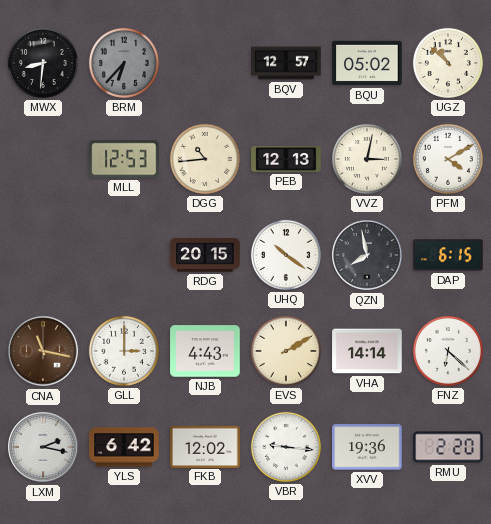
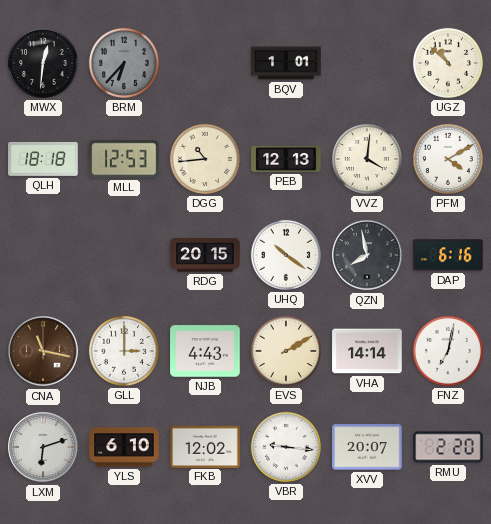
MWX: 8:31 -> 12:31
BQV: 12:57 -> 1:01
BQU: 05:02 -> none
QLH: none -> 18:18
VVZ: 3:02 -> 4:01
DAP: 6:15 -> 6:16
FNZ: 6:22 -> 7:02
LXM: 2:17 -> 6:12
YLS: 6:42 -> 6:10
XVV: 19:36 -> 20:07
